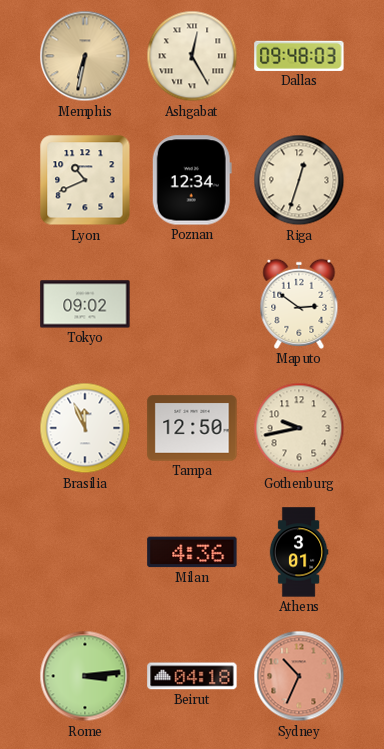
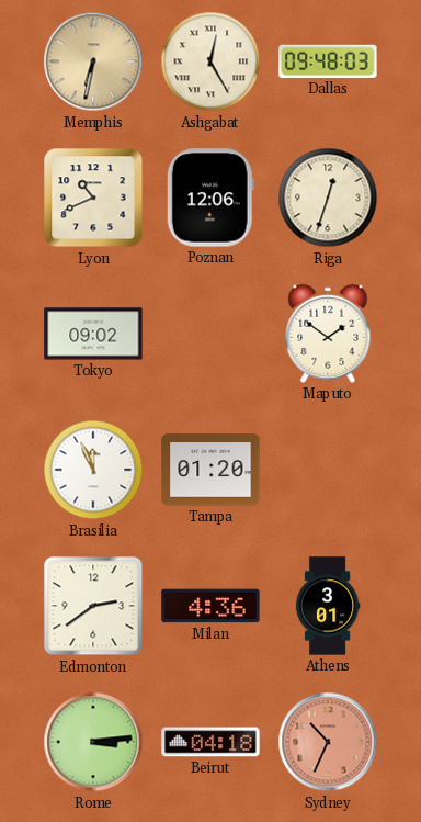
Poznan: 12:34 -> 12:06
Maputo: 2:51 -> 1:51
Tampa: 12:50 -> 01:20
Gothenburg: 9:43 -> none
Edmonton: none -> 2:39
